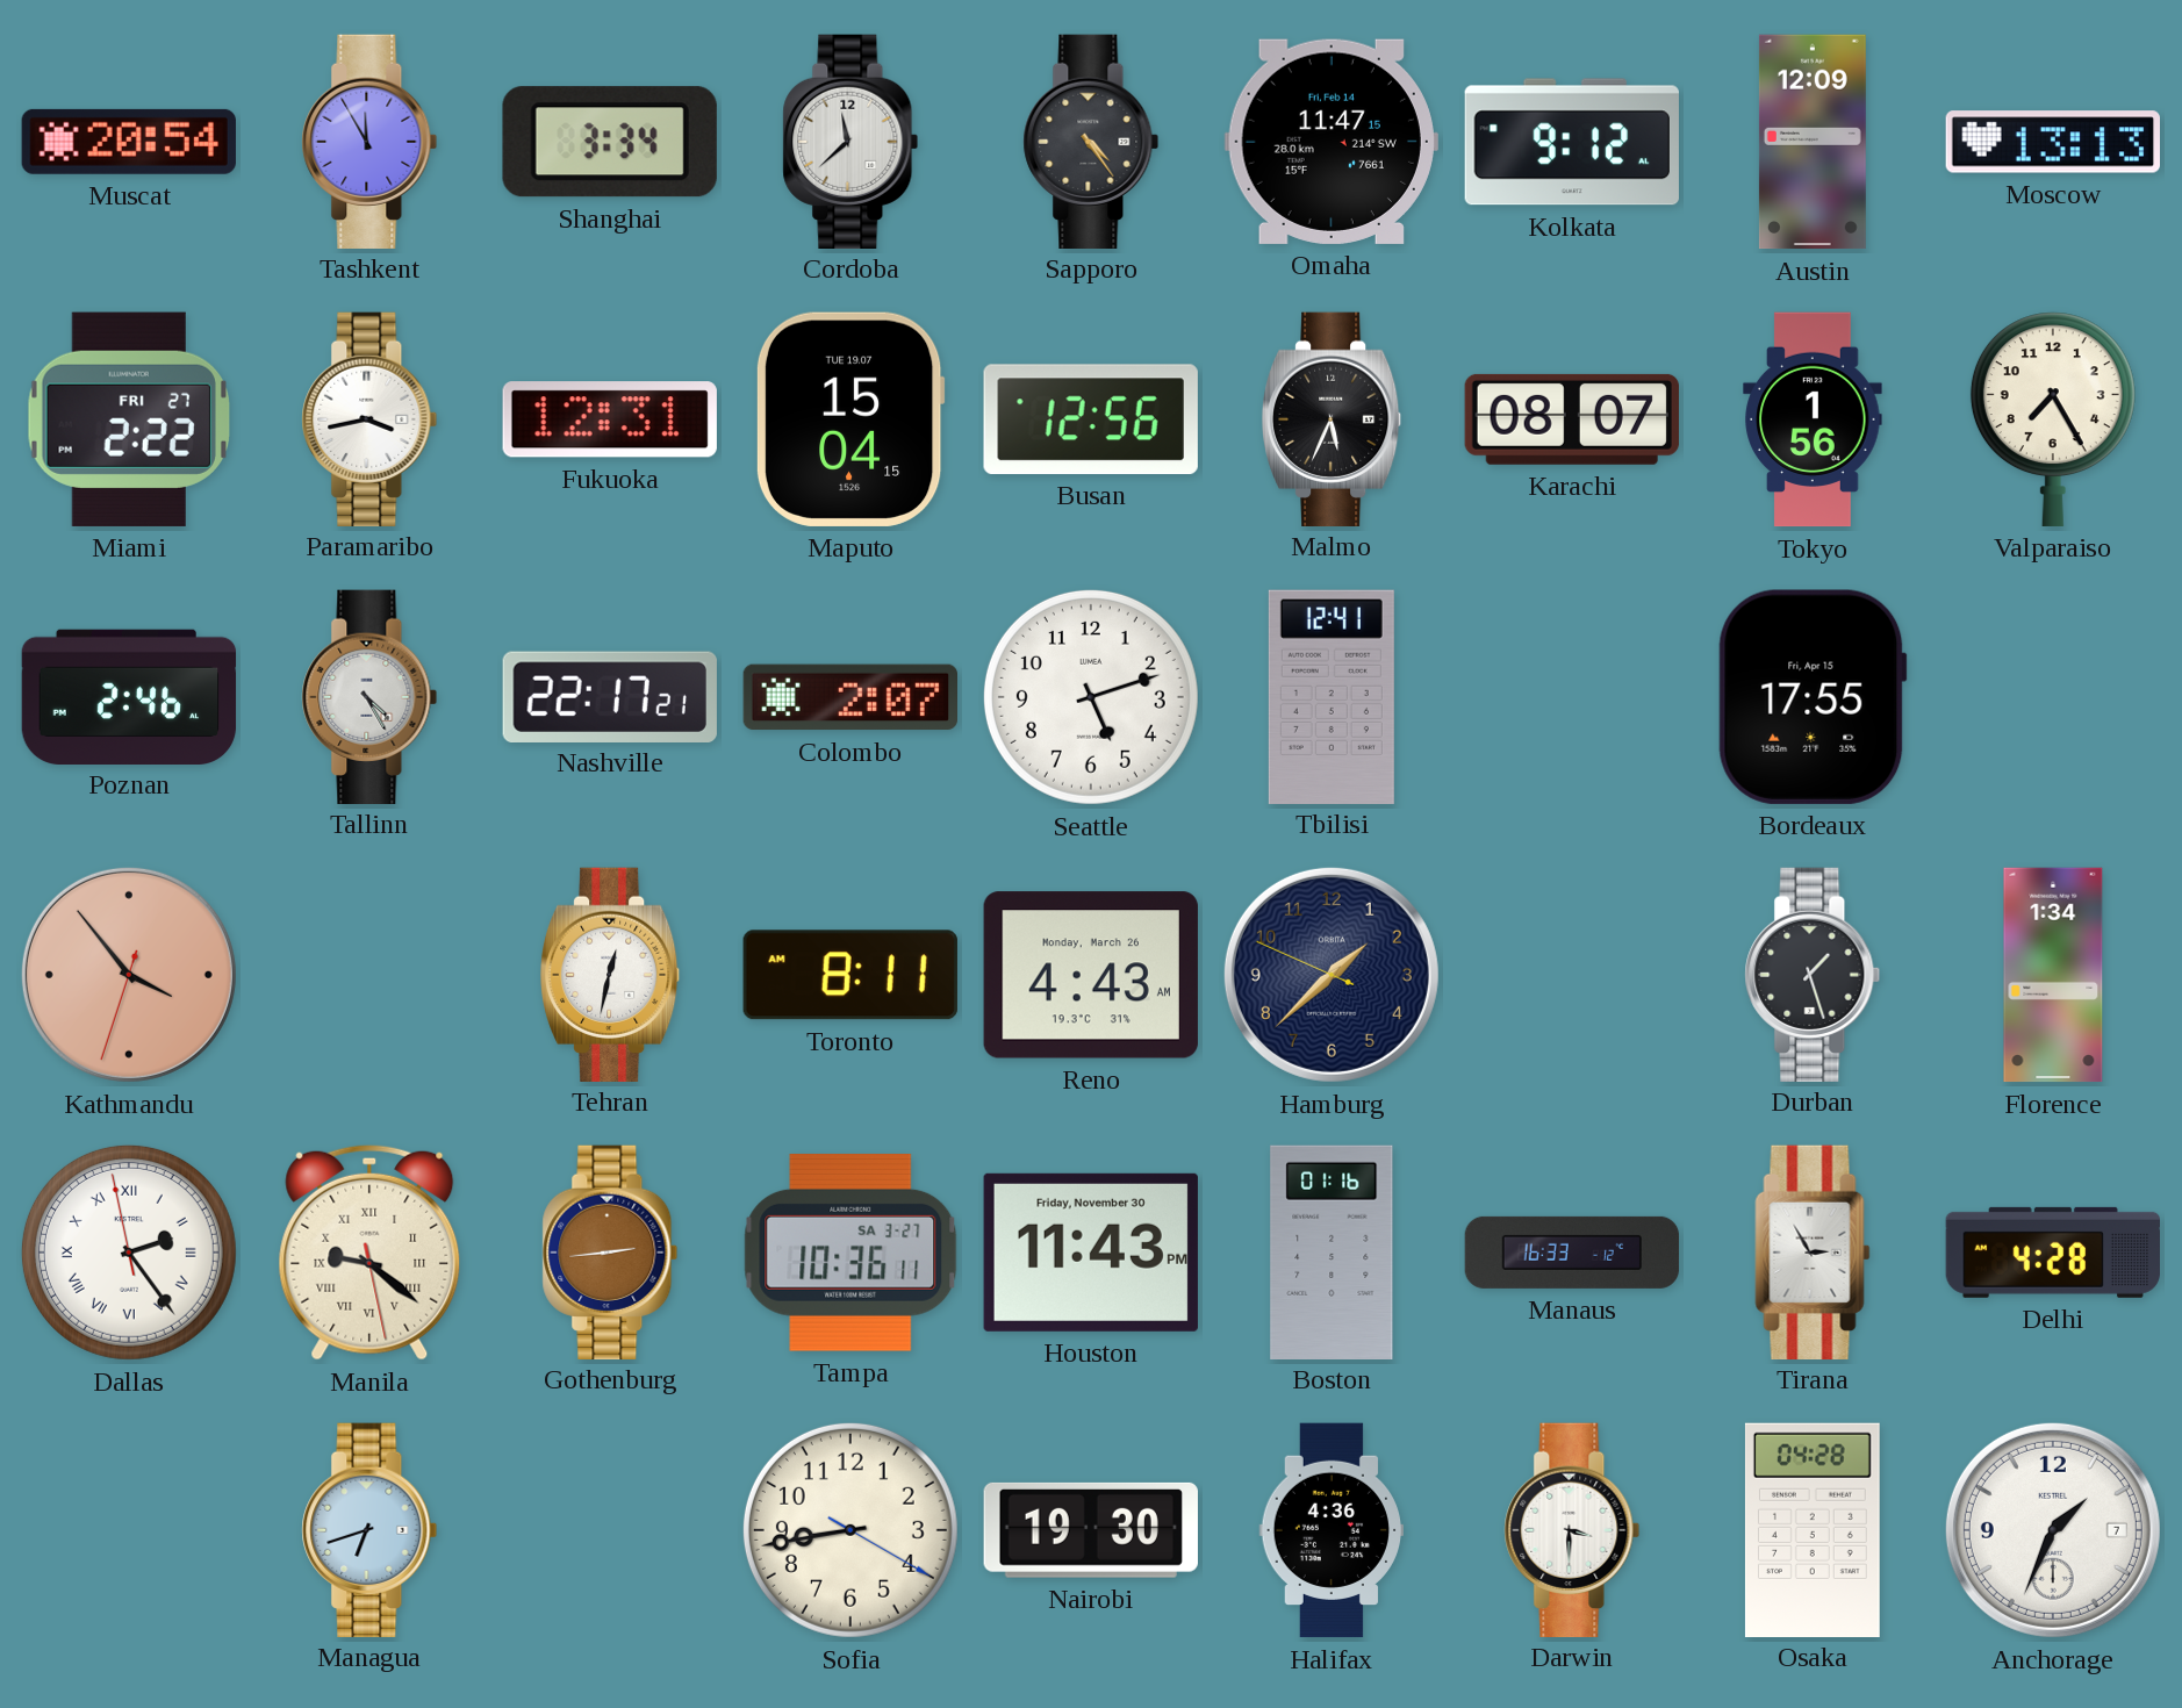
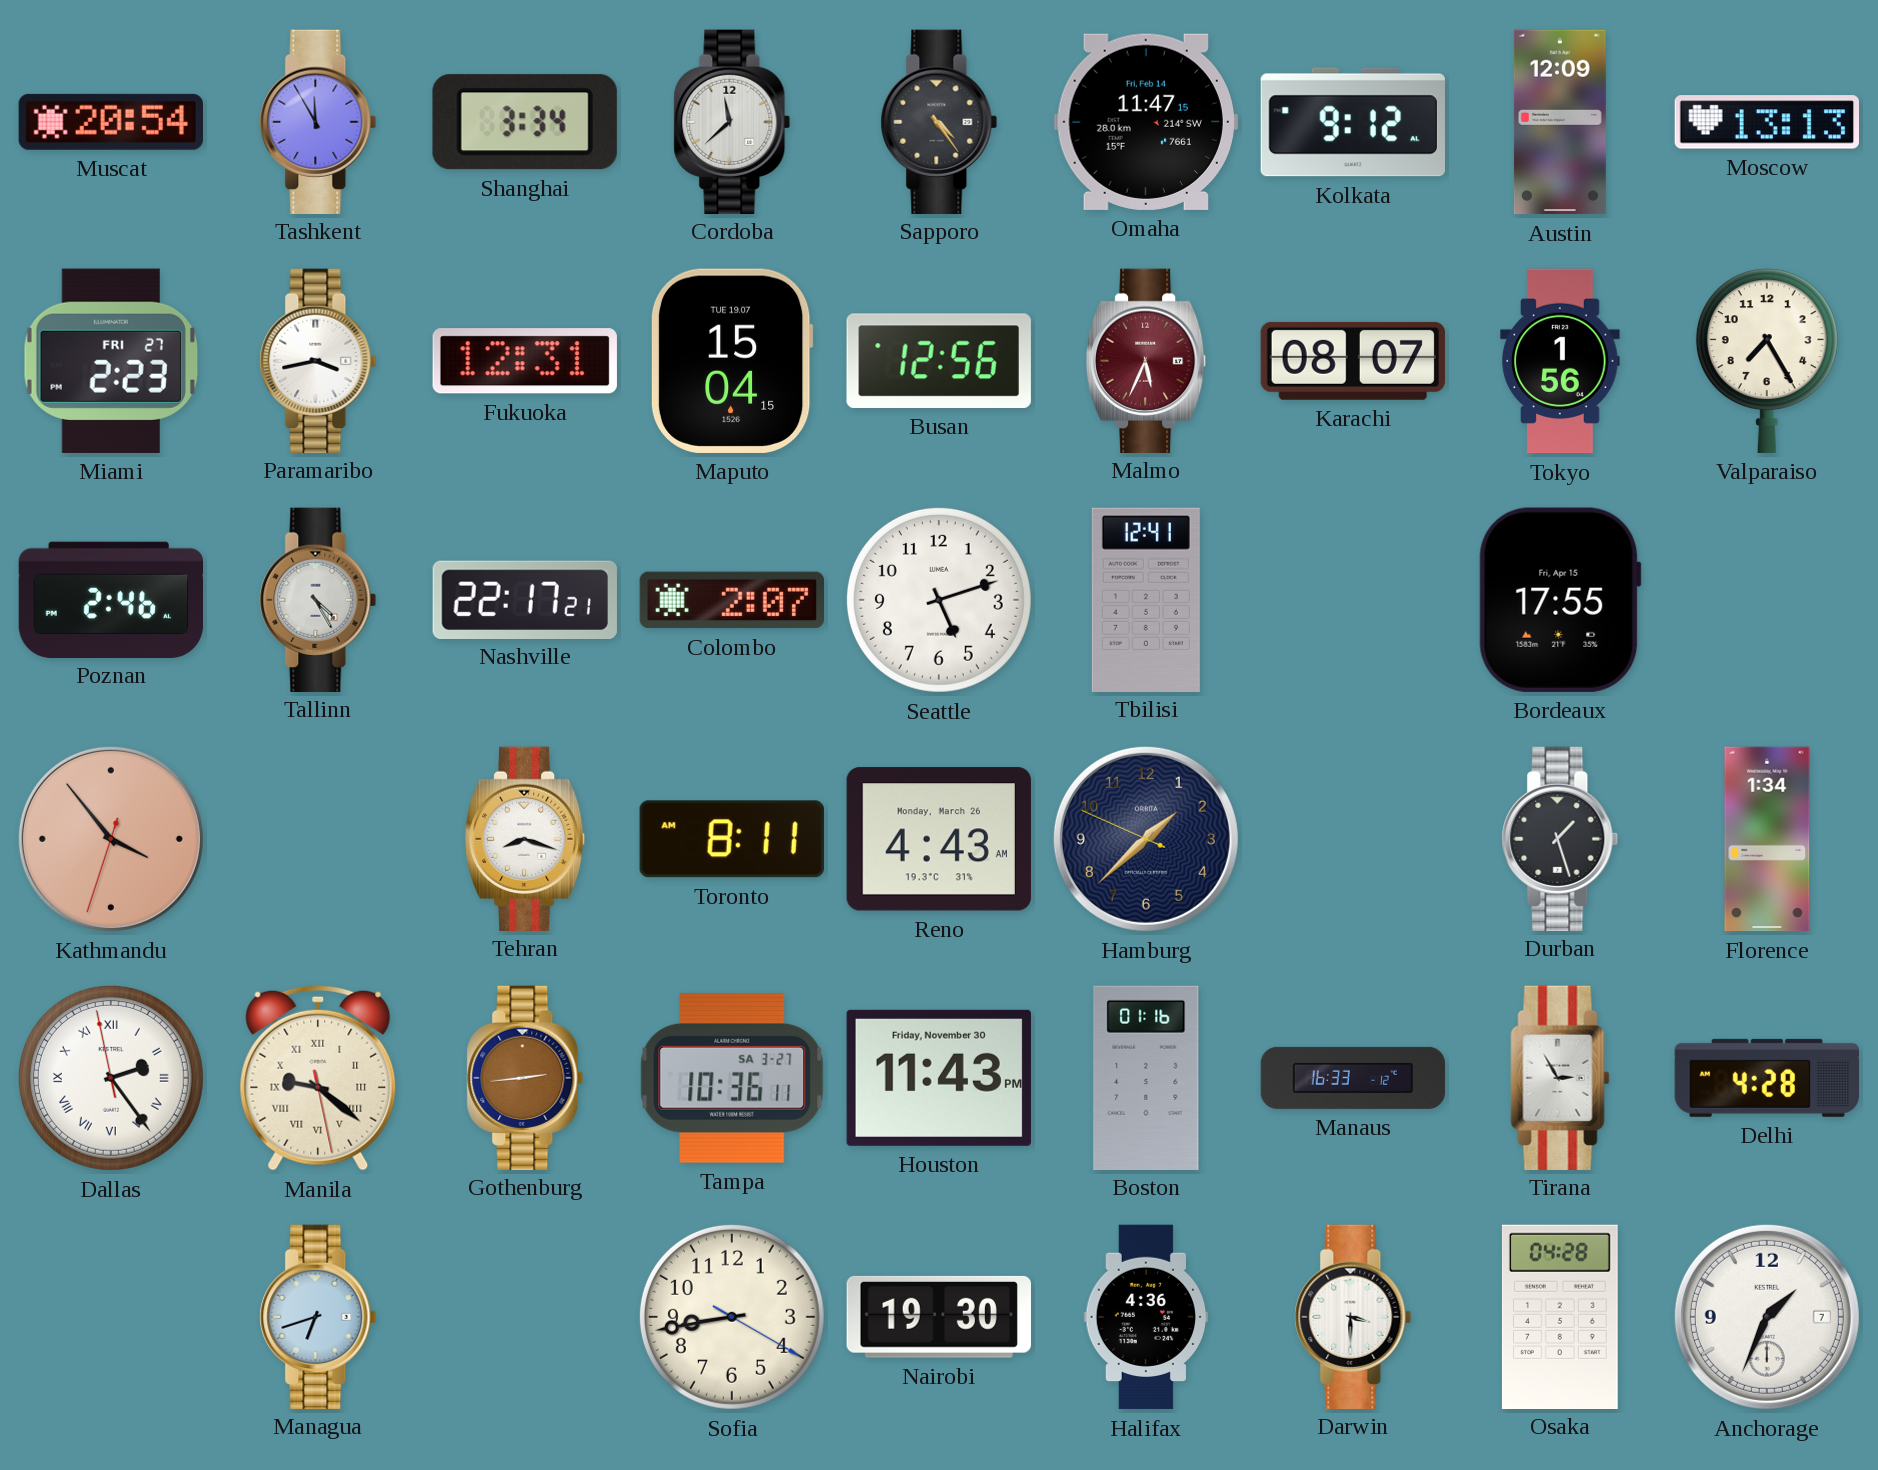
Miami: 2:22 -> 2:23
Malmo dial: black -> burgundy
Tehran: 12:32 -> 8:18
